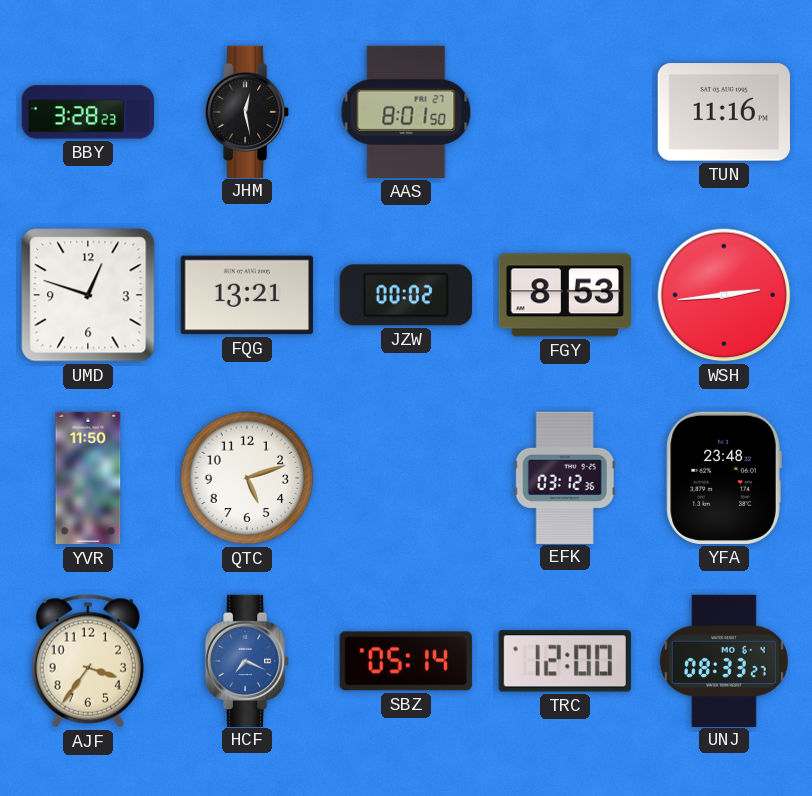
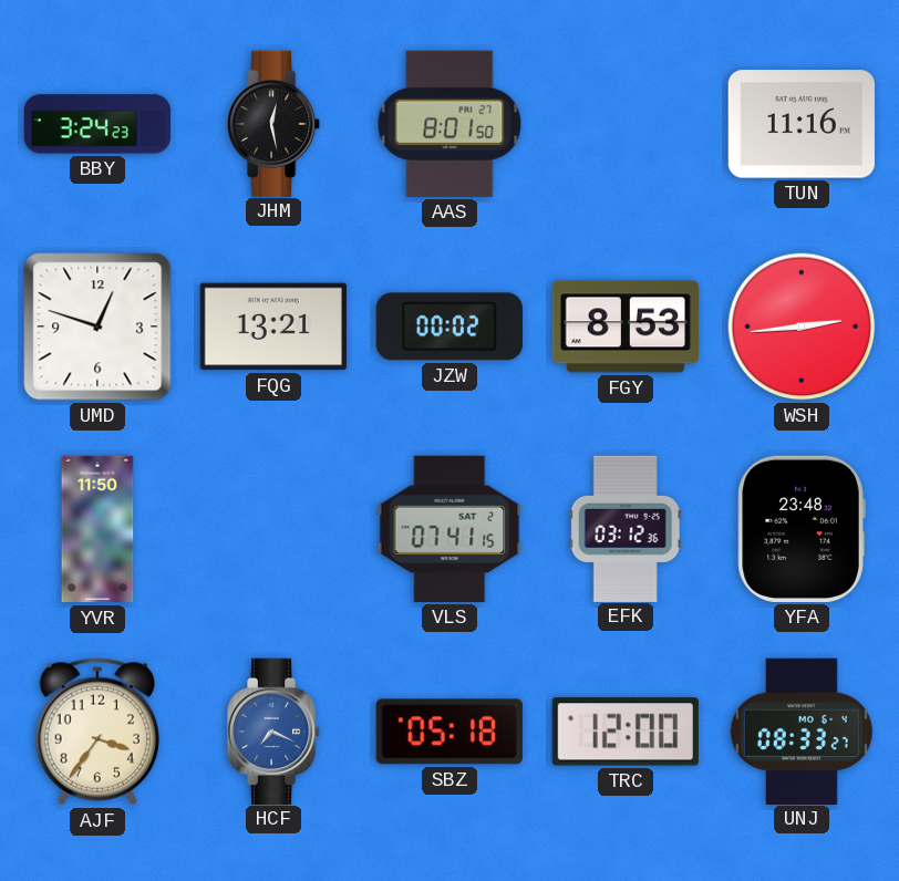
BBY: 3:28 -> 3:24
QTC: 5:12 -> none
VLS: none -> 07:41
SBZ: 05:14 -> 05:18
